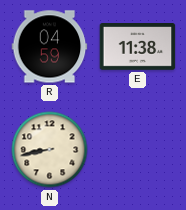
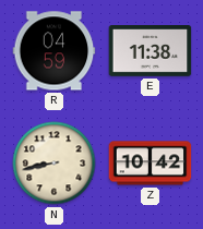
Z: none -> 10:42
